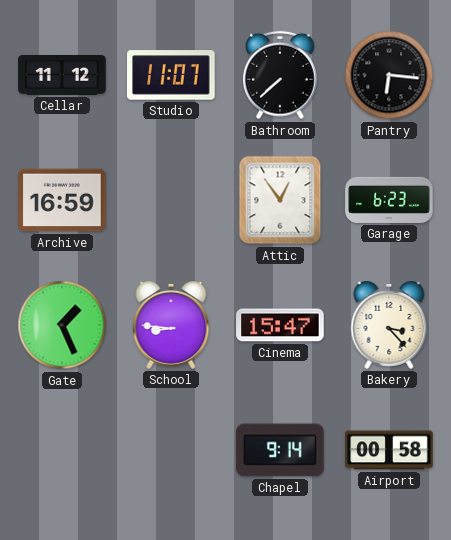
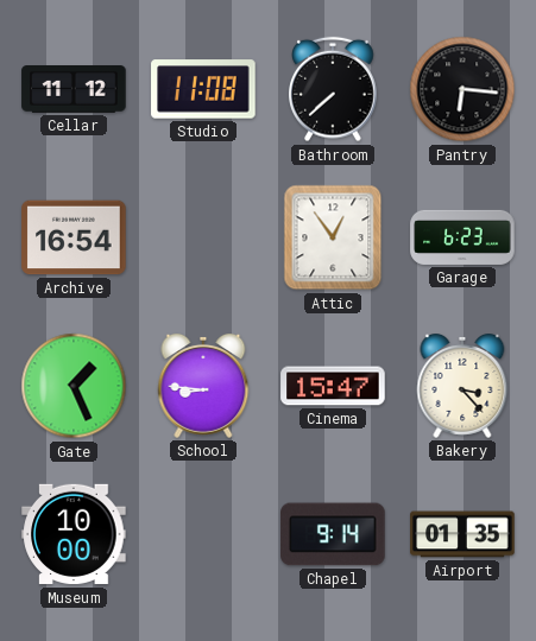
Studio: 11:07 -> 11:08
Archive: 16:59 -> 16:54
Museum: none -> 10:00
Airport: 00:58 -> 01:35
